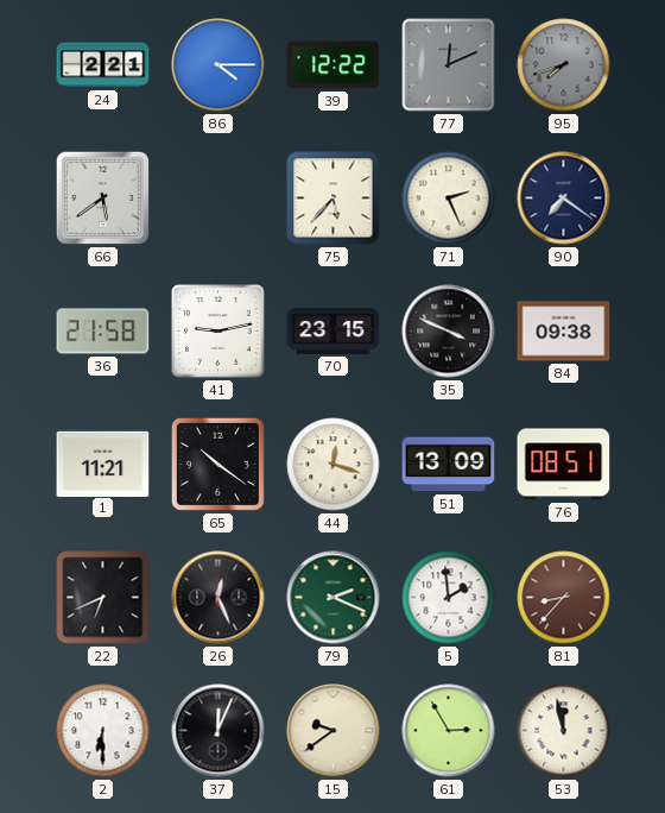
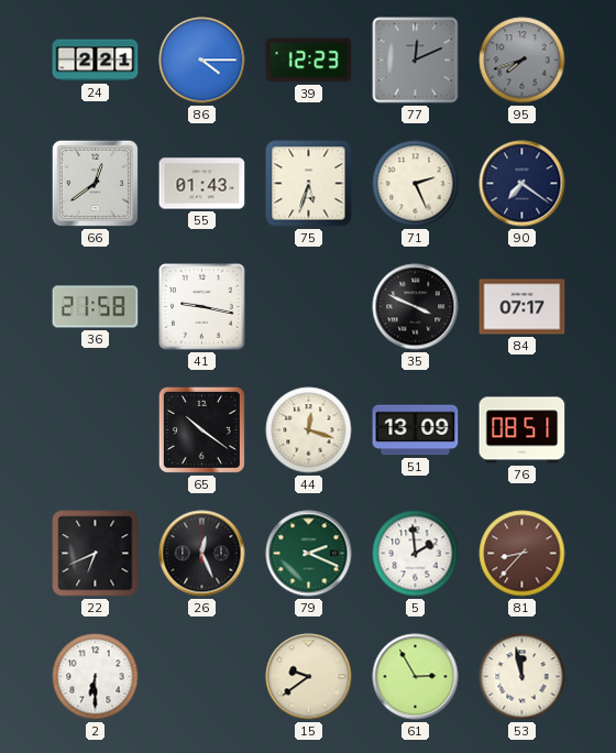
39: 12:22 -> 12:23
66: 5:39 -> 12:39
55: none -> 01:43
75: 5:37 -> 5:33
41: 9:13 -> 9:17
70: 23:15 -> none
84: 09:38 -> 07:17
1: 11:21 -> none
37: 12:04 -> none
